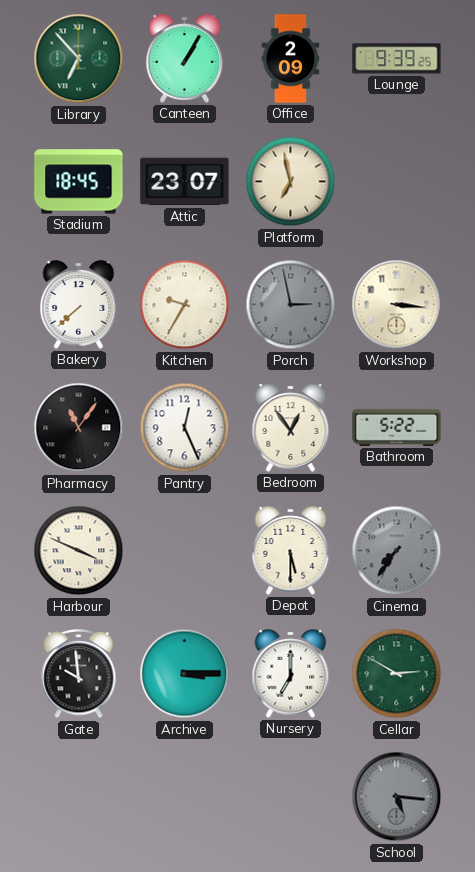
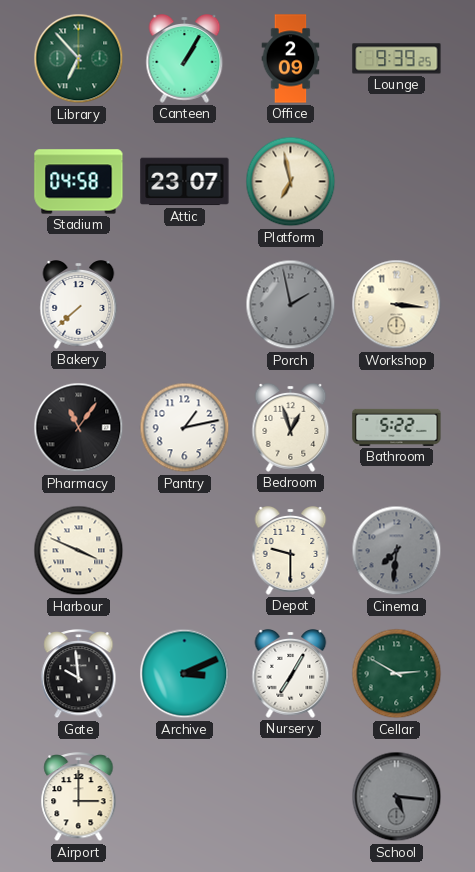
Stadium: 18:45 -> 04:58
Kitchen: 9:35 -> none
Porch: 2:58 -> 1:58
Pantry: 12:26 -> 1:13
Bedroom: 12:54 -> 12:57
Depot: 5:30 -> 9:30
Cinema: 7:36 -> 7:31
Archive: 3:15 -> 3:11
Nursery: 7:00 -> 7:05
Airport: none -> 3:00
